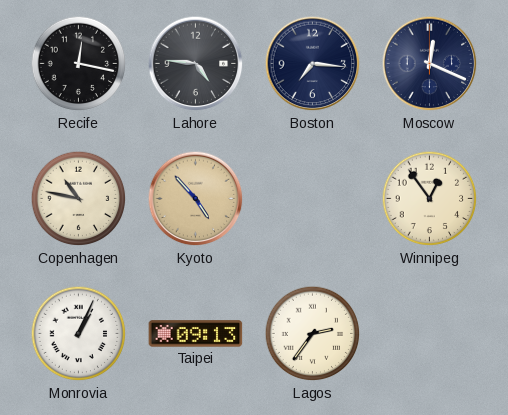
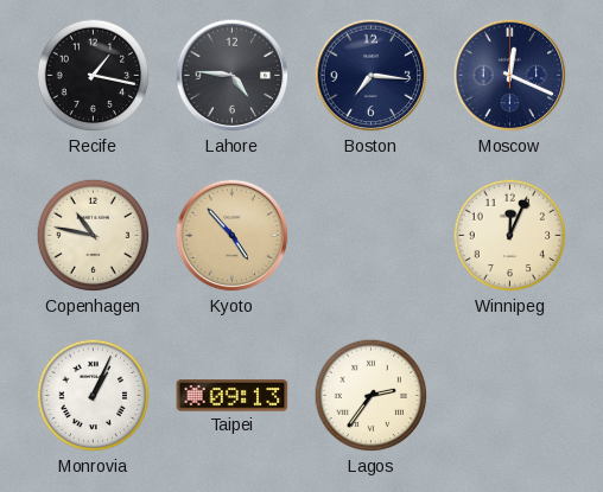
Recife: 12:17 -> 1:17
Winnipeg: 12:54 -> 12:04
